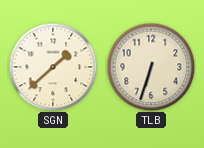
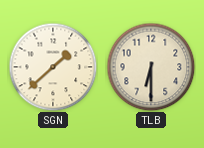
TLB: 6:33 -> 6:30
